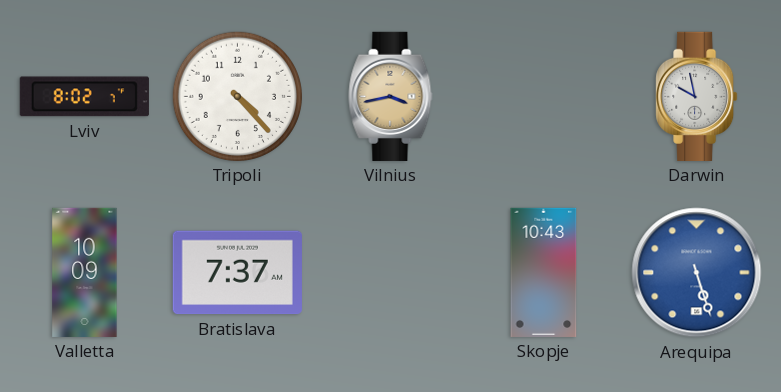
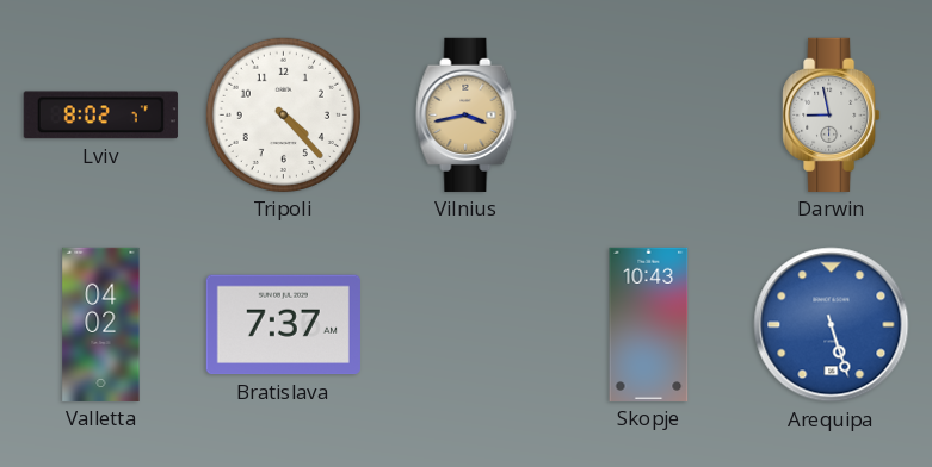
Darwin: 9:58 -> 8:58
Valletta: 10:09 -> 04:02
